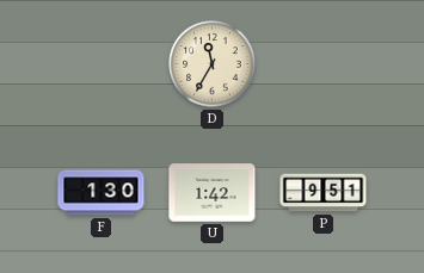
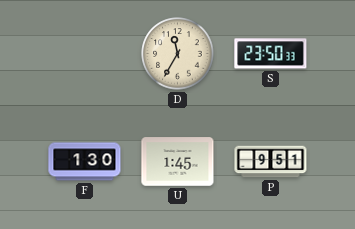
S: none -> 23:50
U: 1:42 -> 1:45
